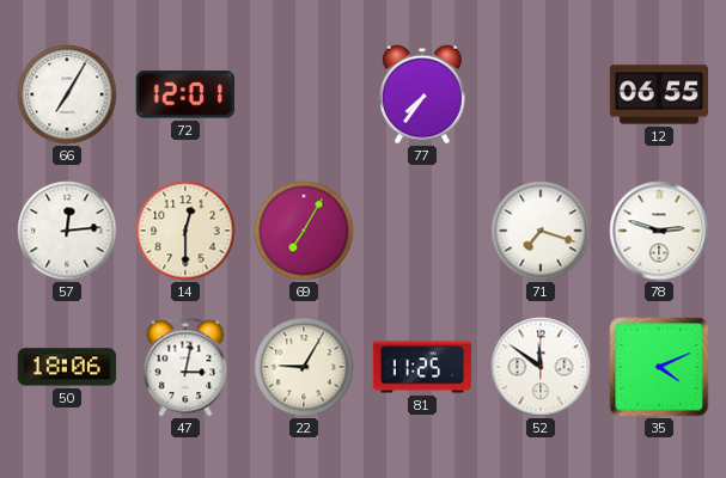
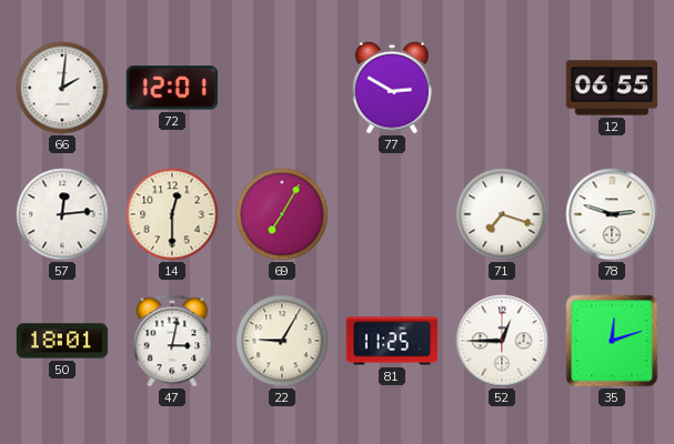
66: 7:05 -> 2:01
77: 7:36 -> 2:50
50: 18:06 -> 18:01
52: 11:51 -> 12:45
35: 4:11 -> 12:12
